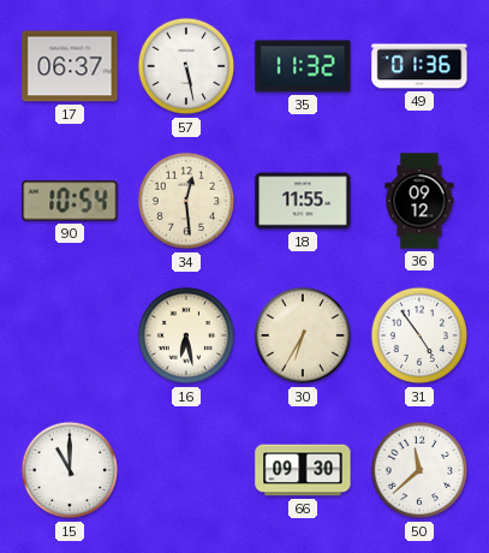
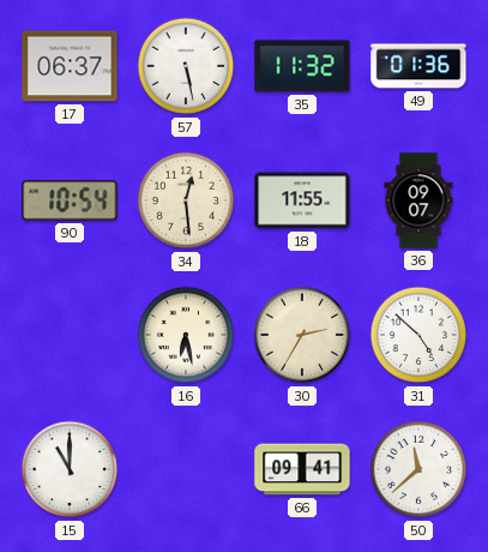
36: 09:12 -> 09:07
30: 6:35 -> 2:35
31: 4:54 -> 4:52
66: 09:30 -> 09:41
